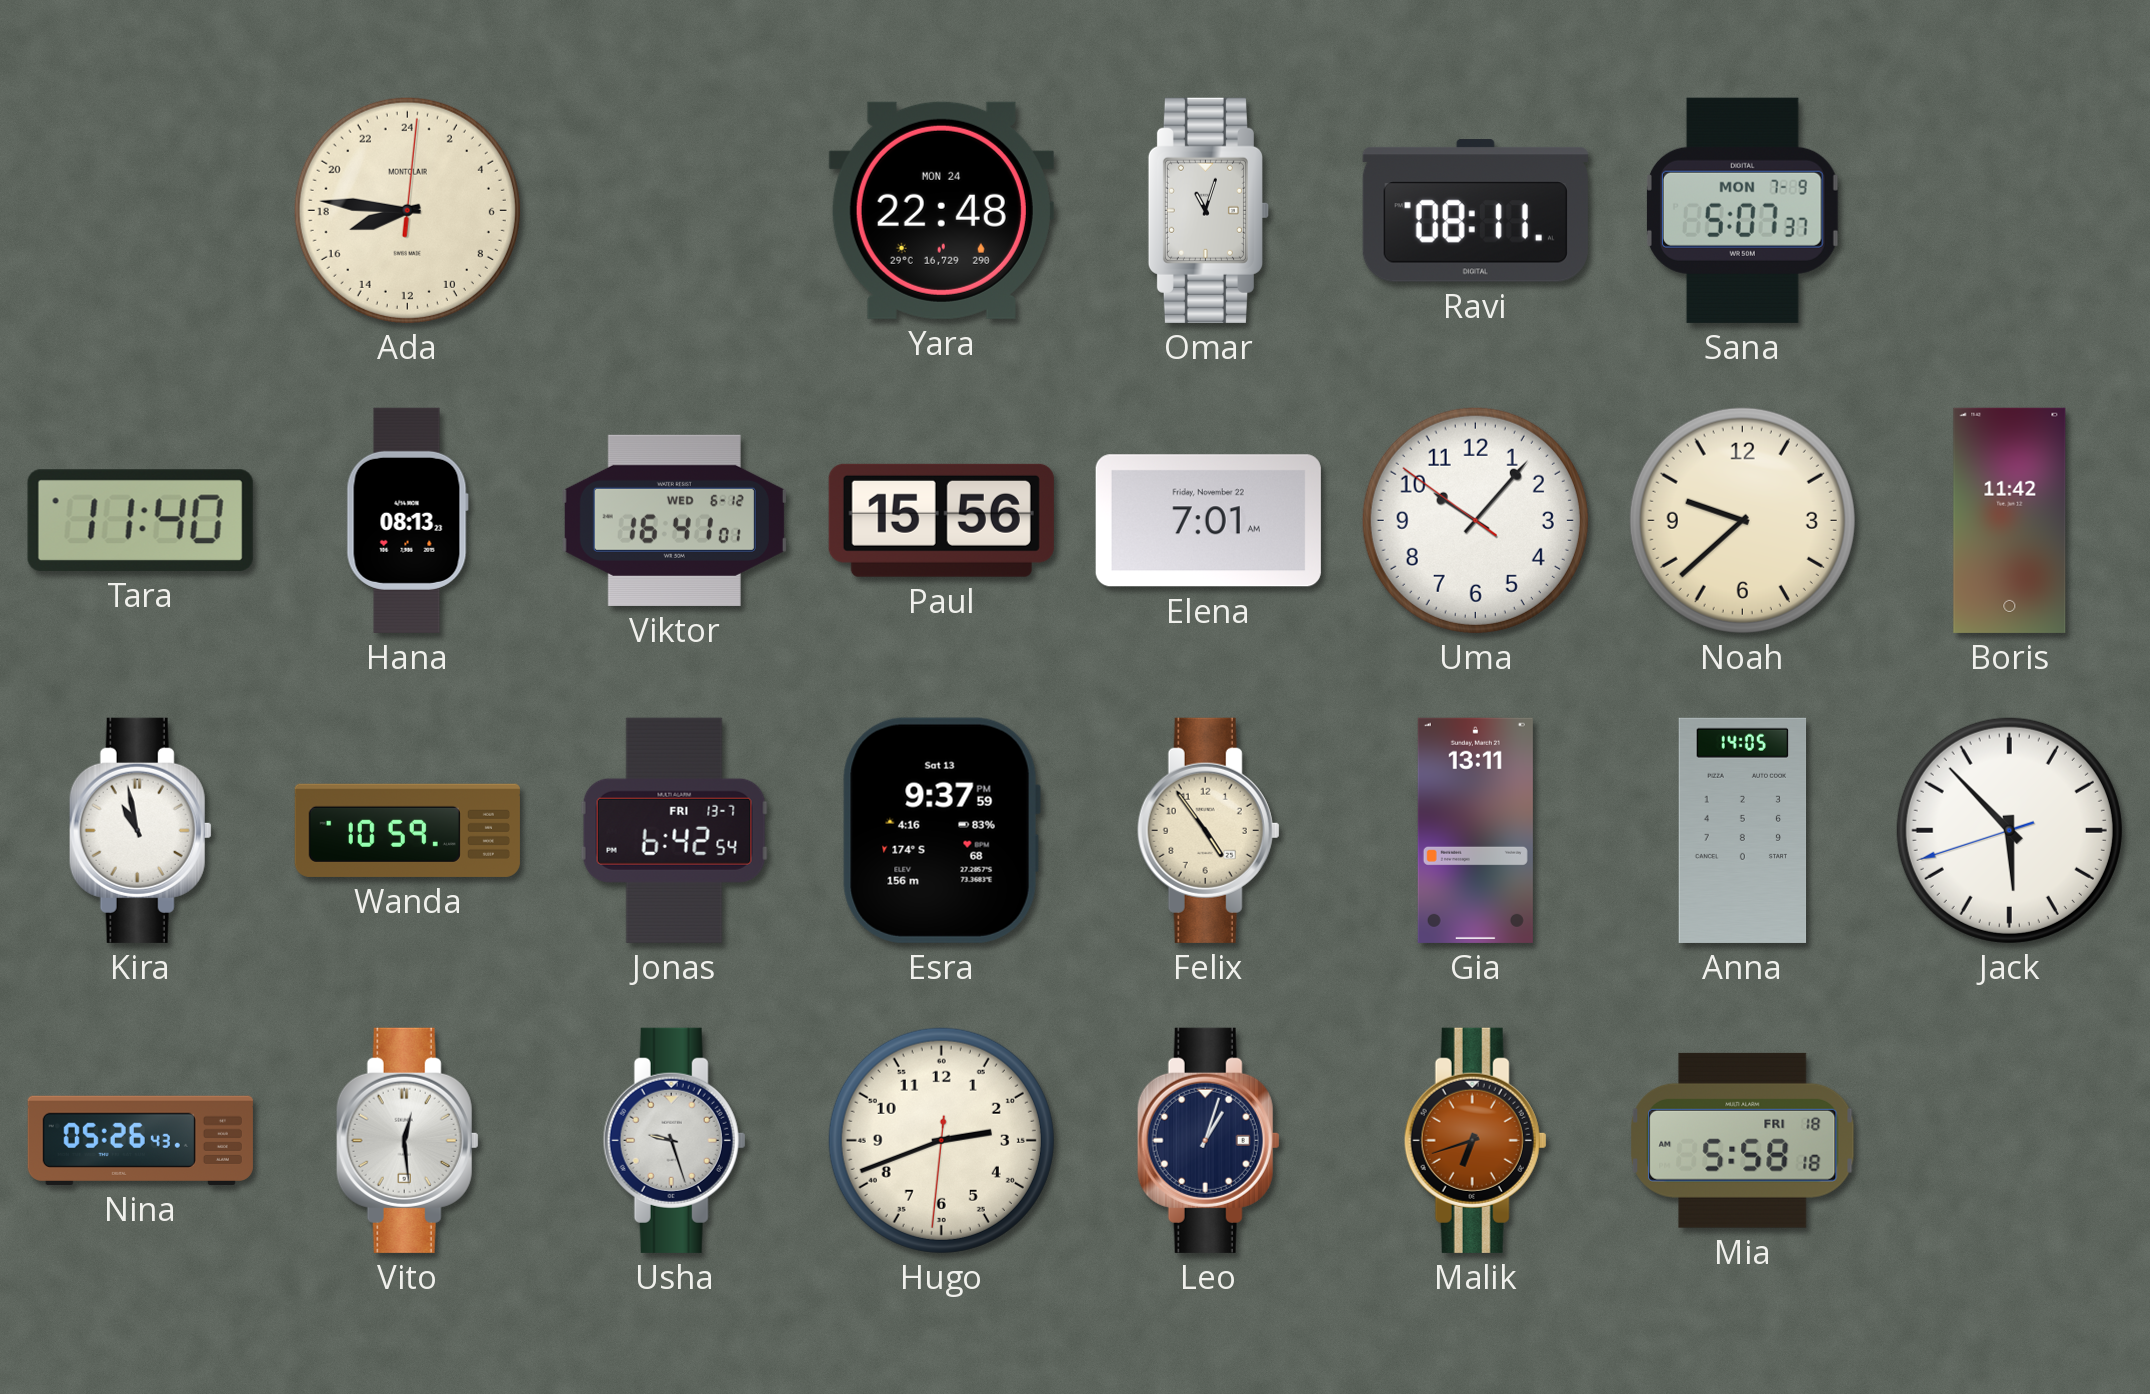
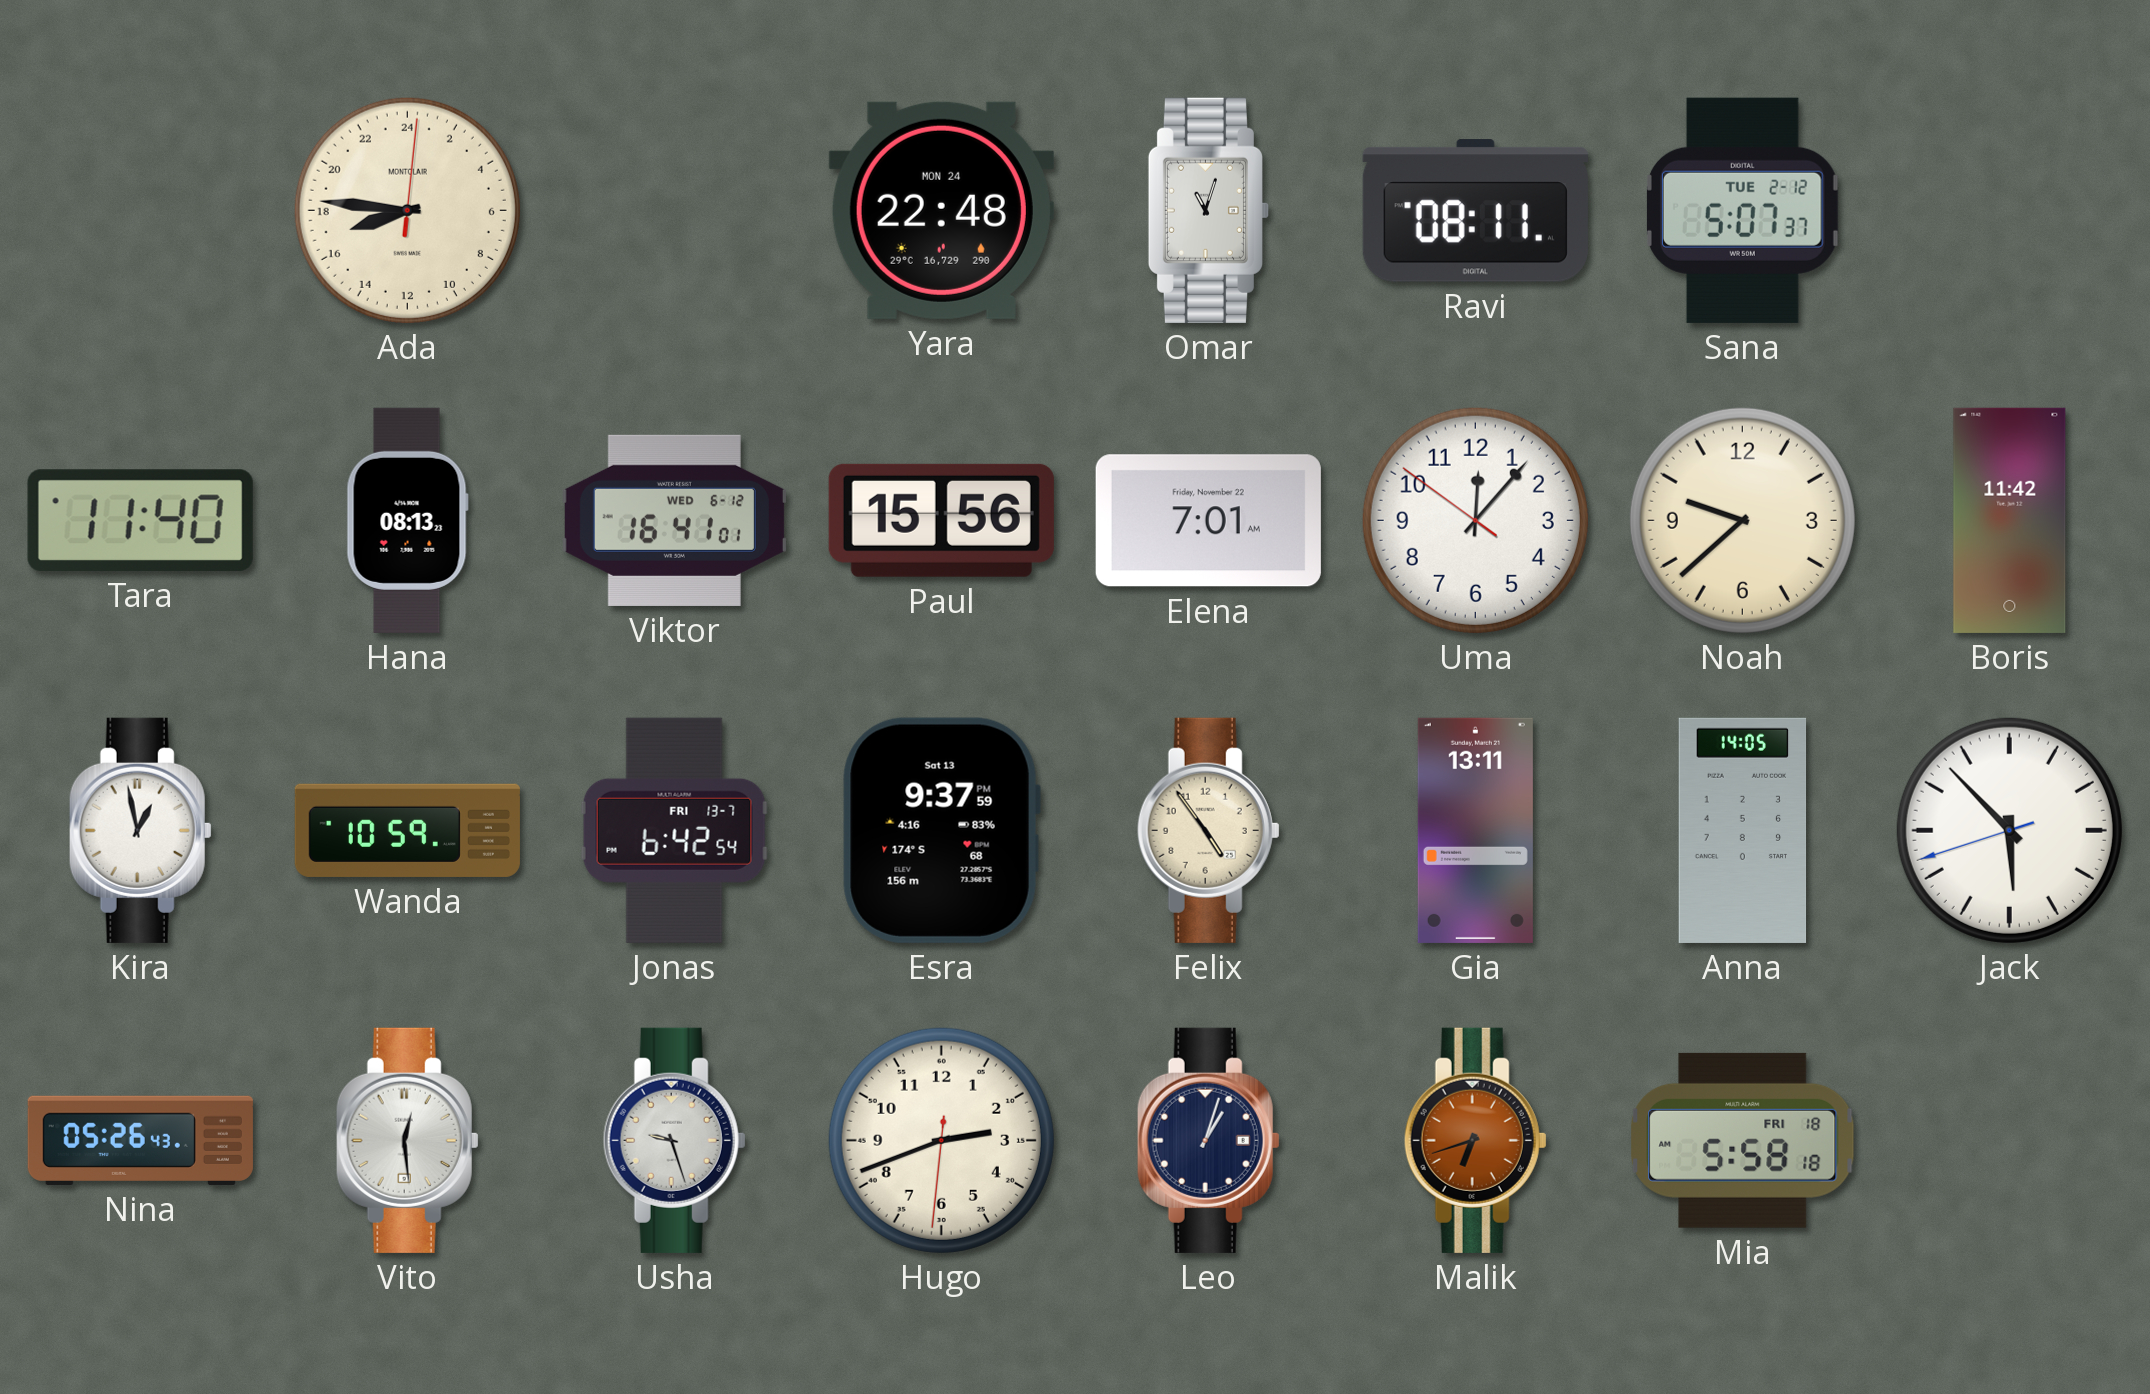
Sana date: MON 7-9 -> TUE 2-12
Uma: 10:06 -> 12:06
Kira: 10:58 -> 12:58
